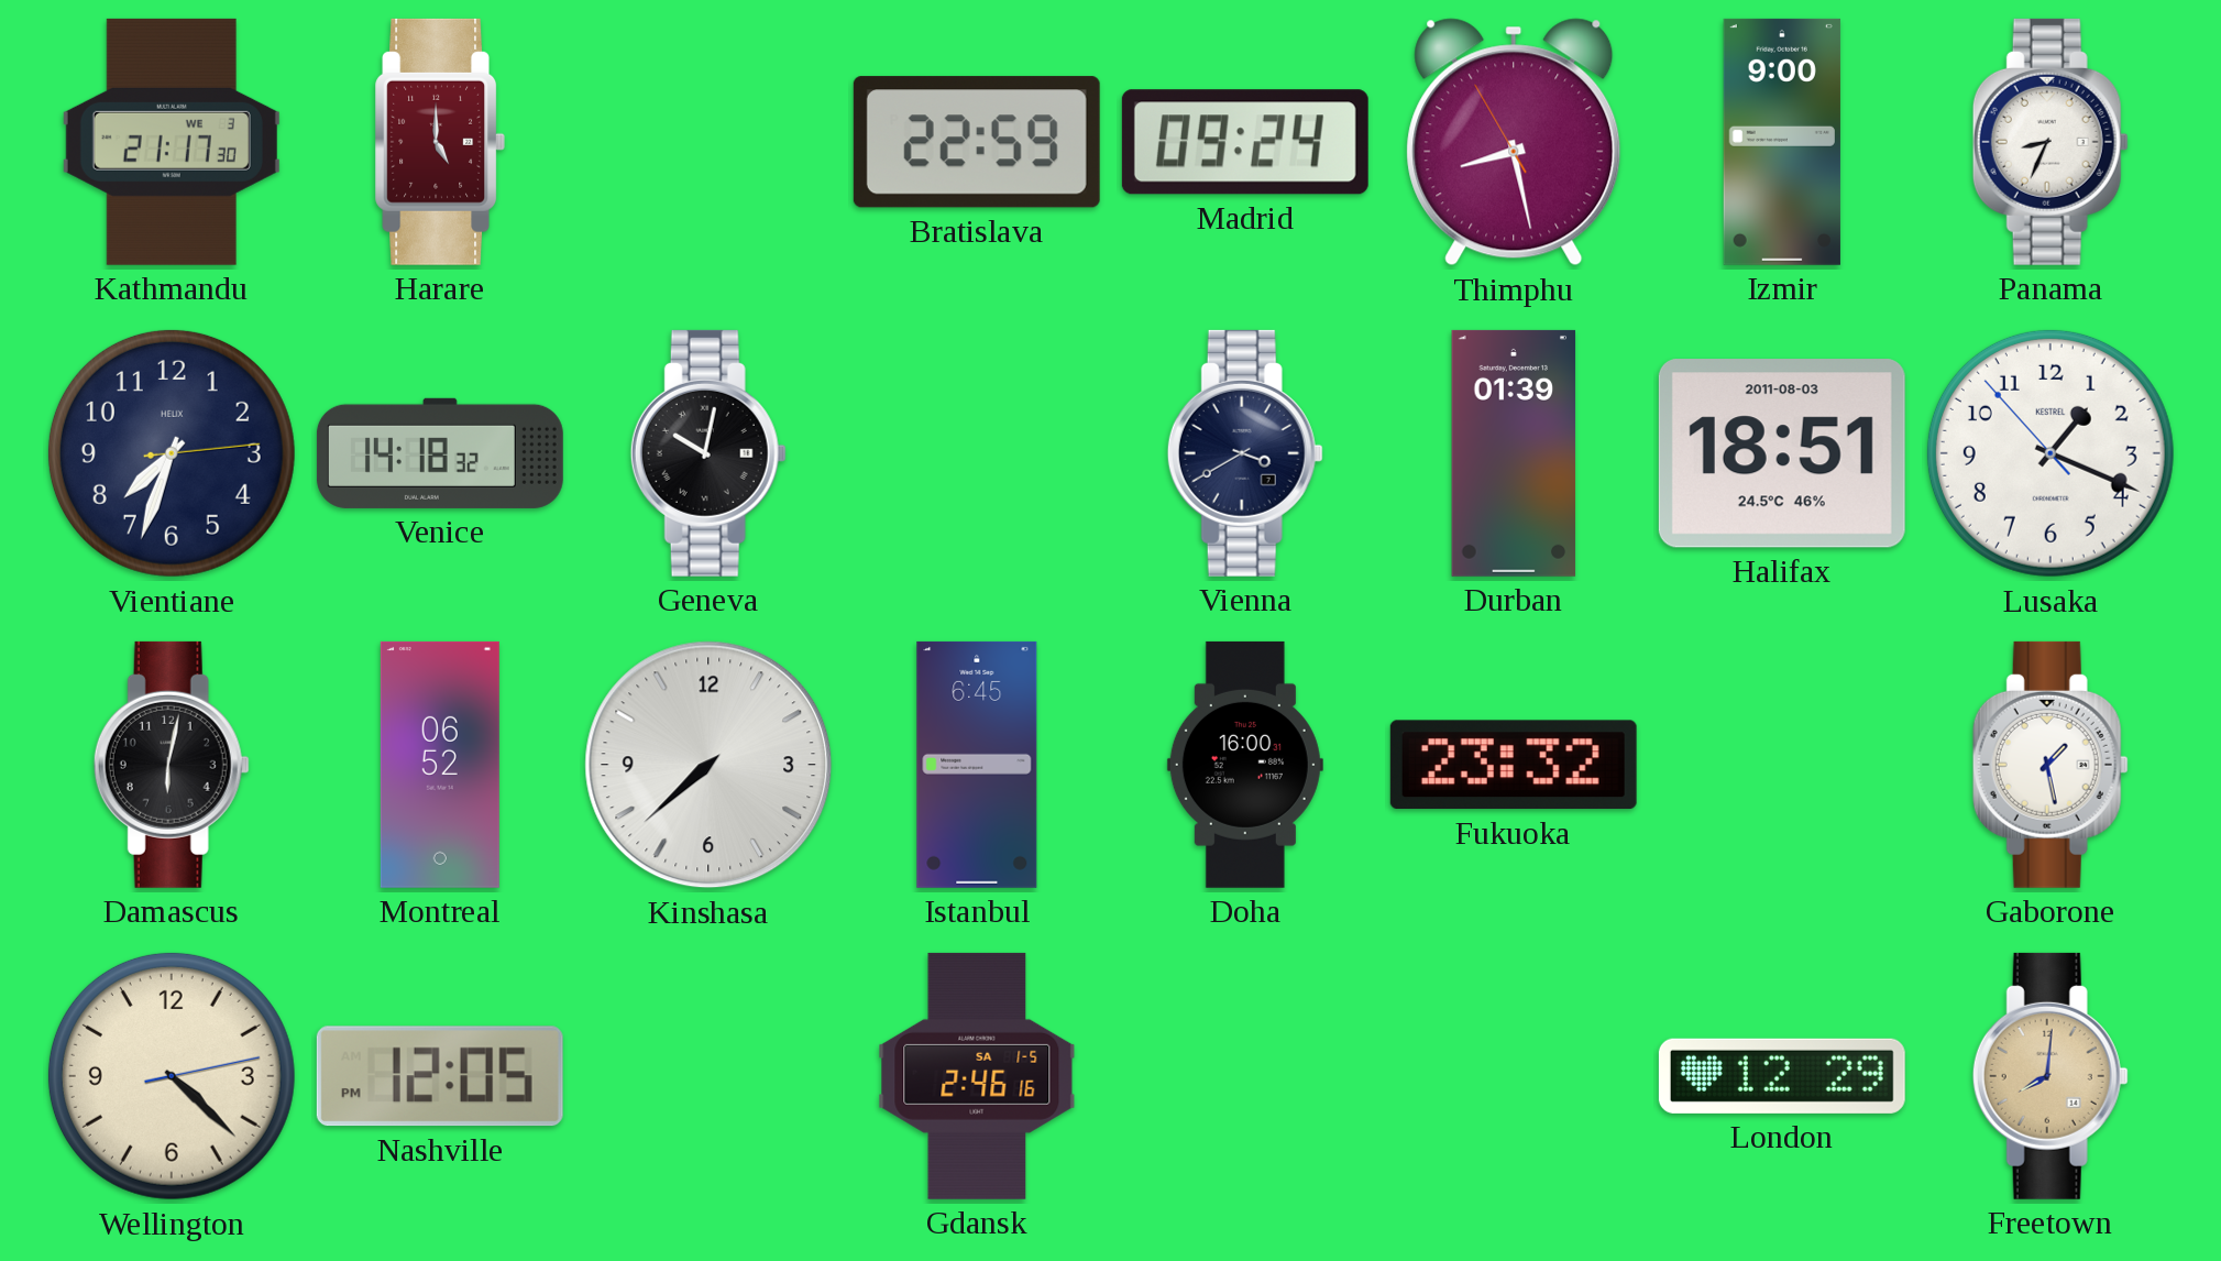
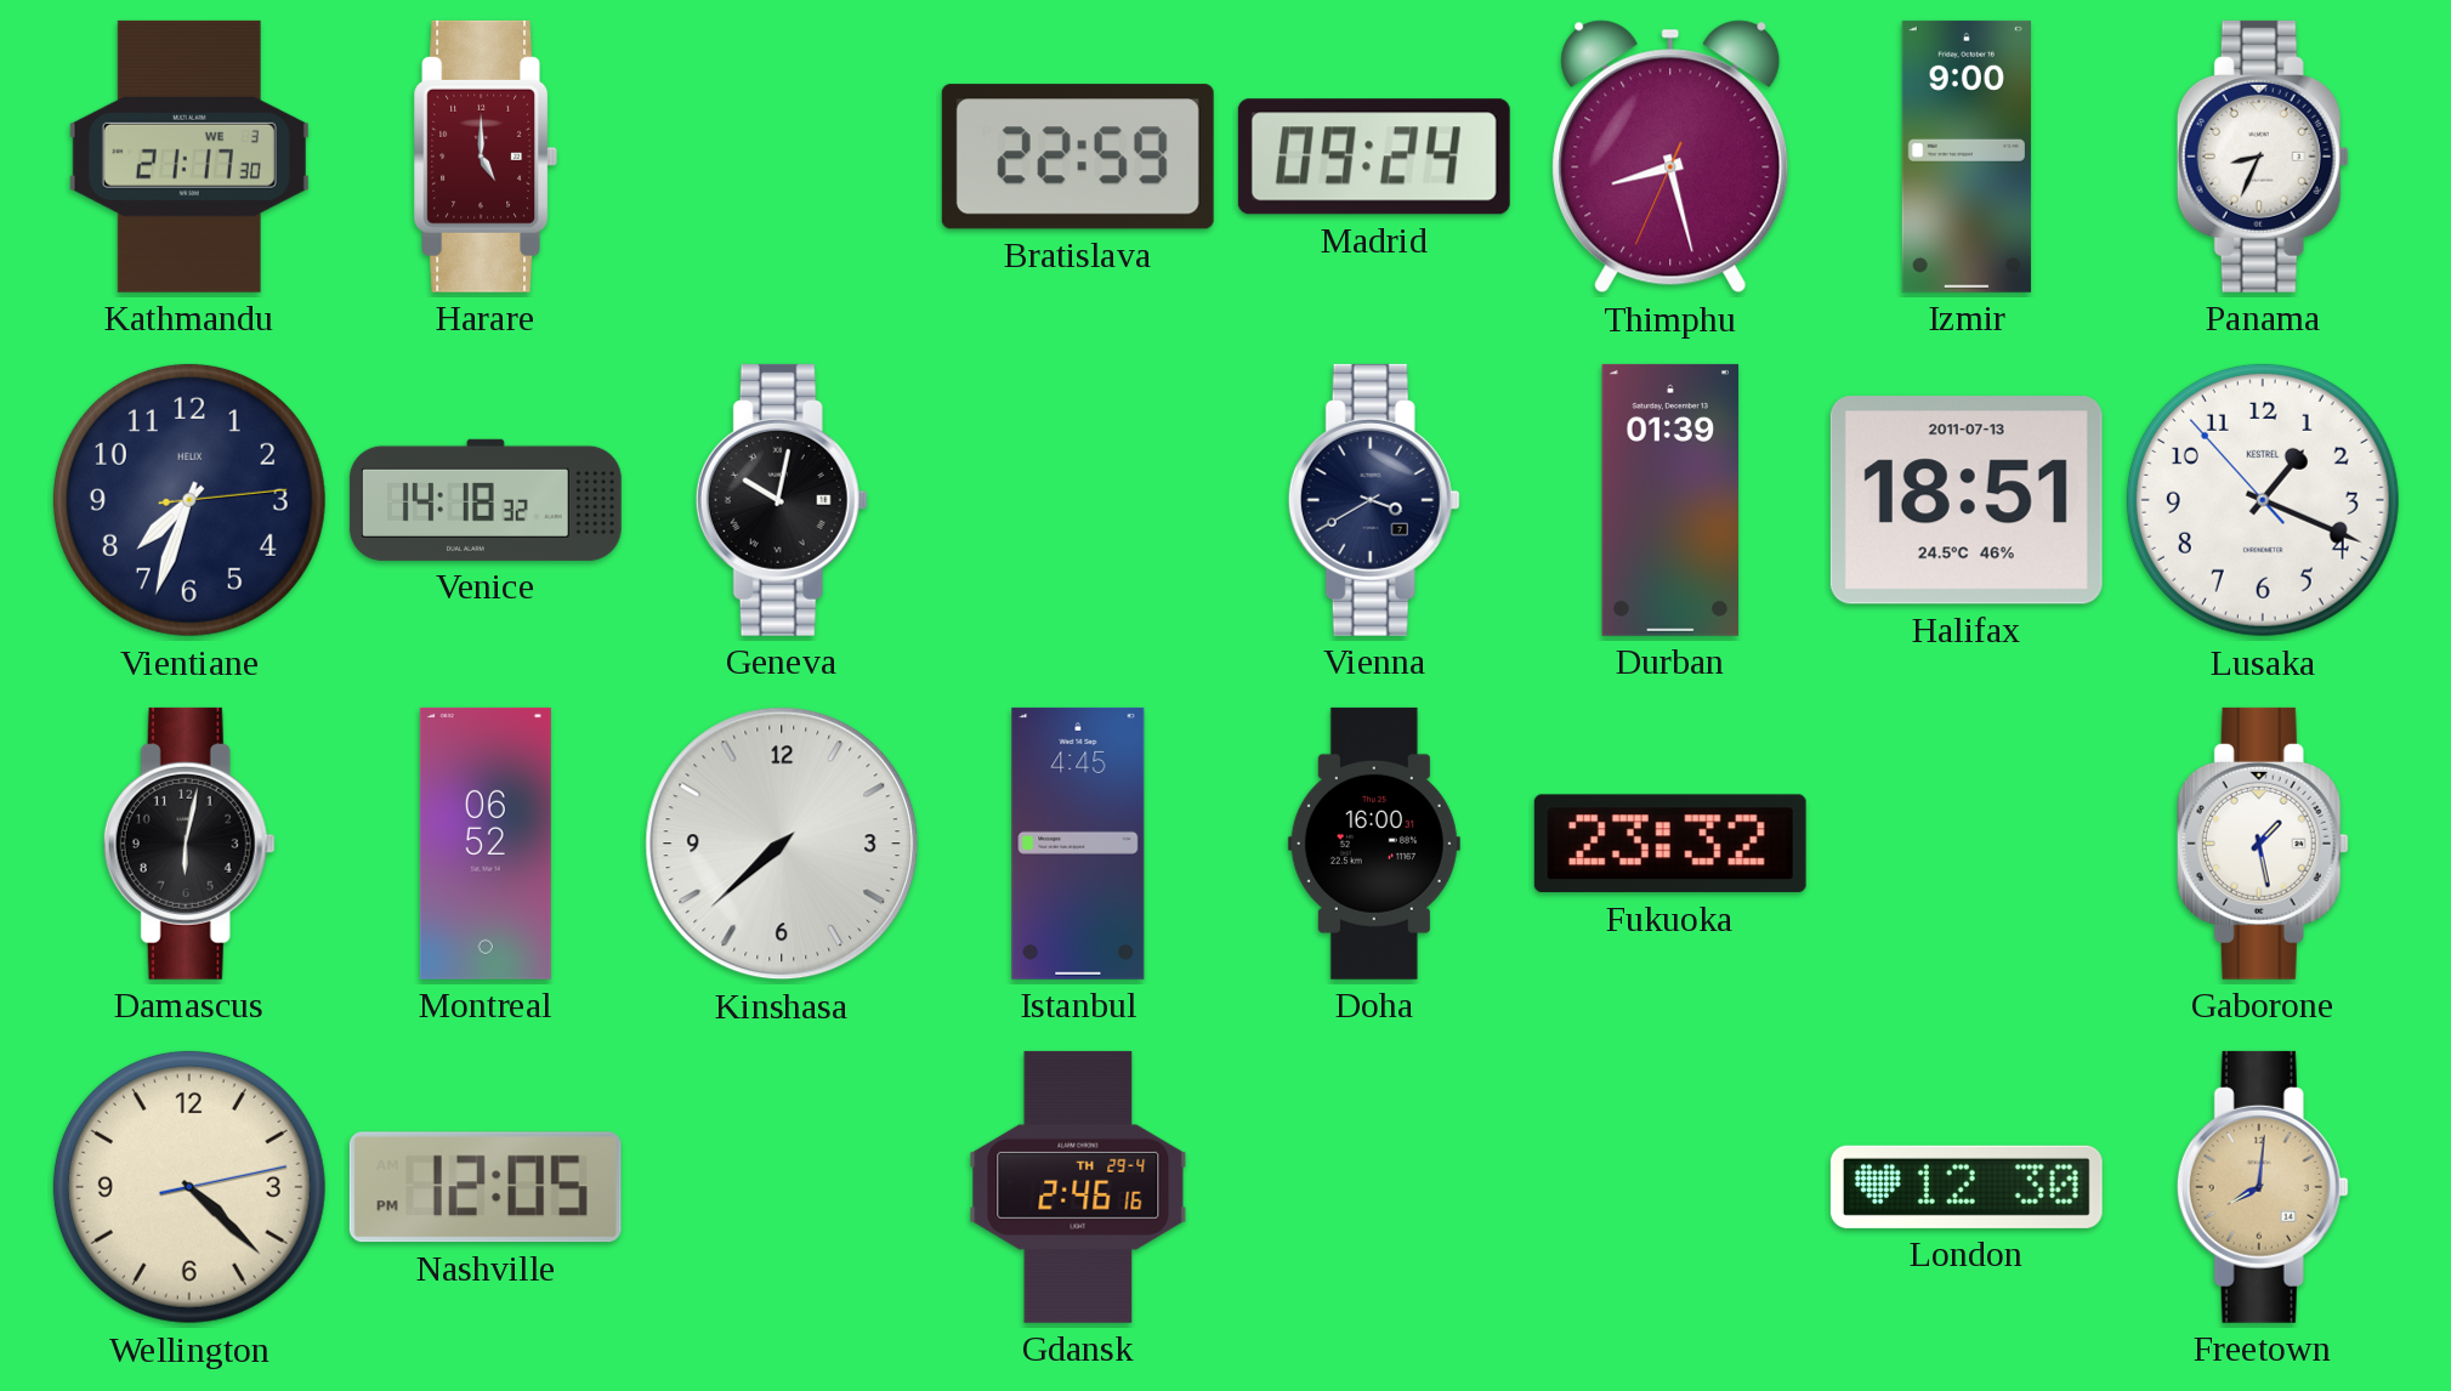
Thimphu: 8:27:55 -> 8:27:34
Halifax date: 2011-08-03 -> 2011-07-13
Istanbul: 6:45 -> 4:45
Gdansk date: SA 1-5 -> TH 29-4
London: 12:29 -> 12:30
